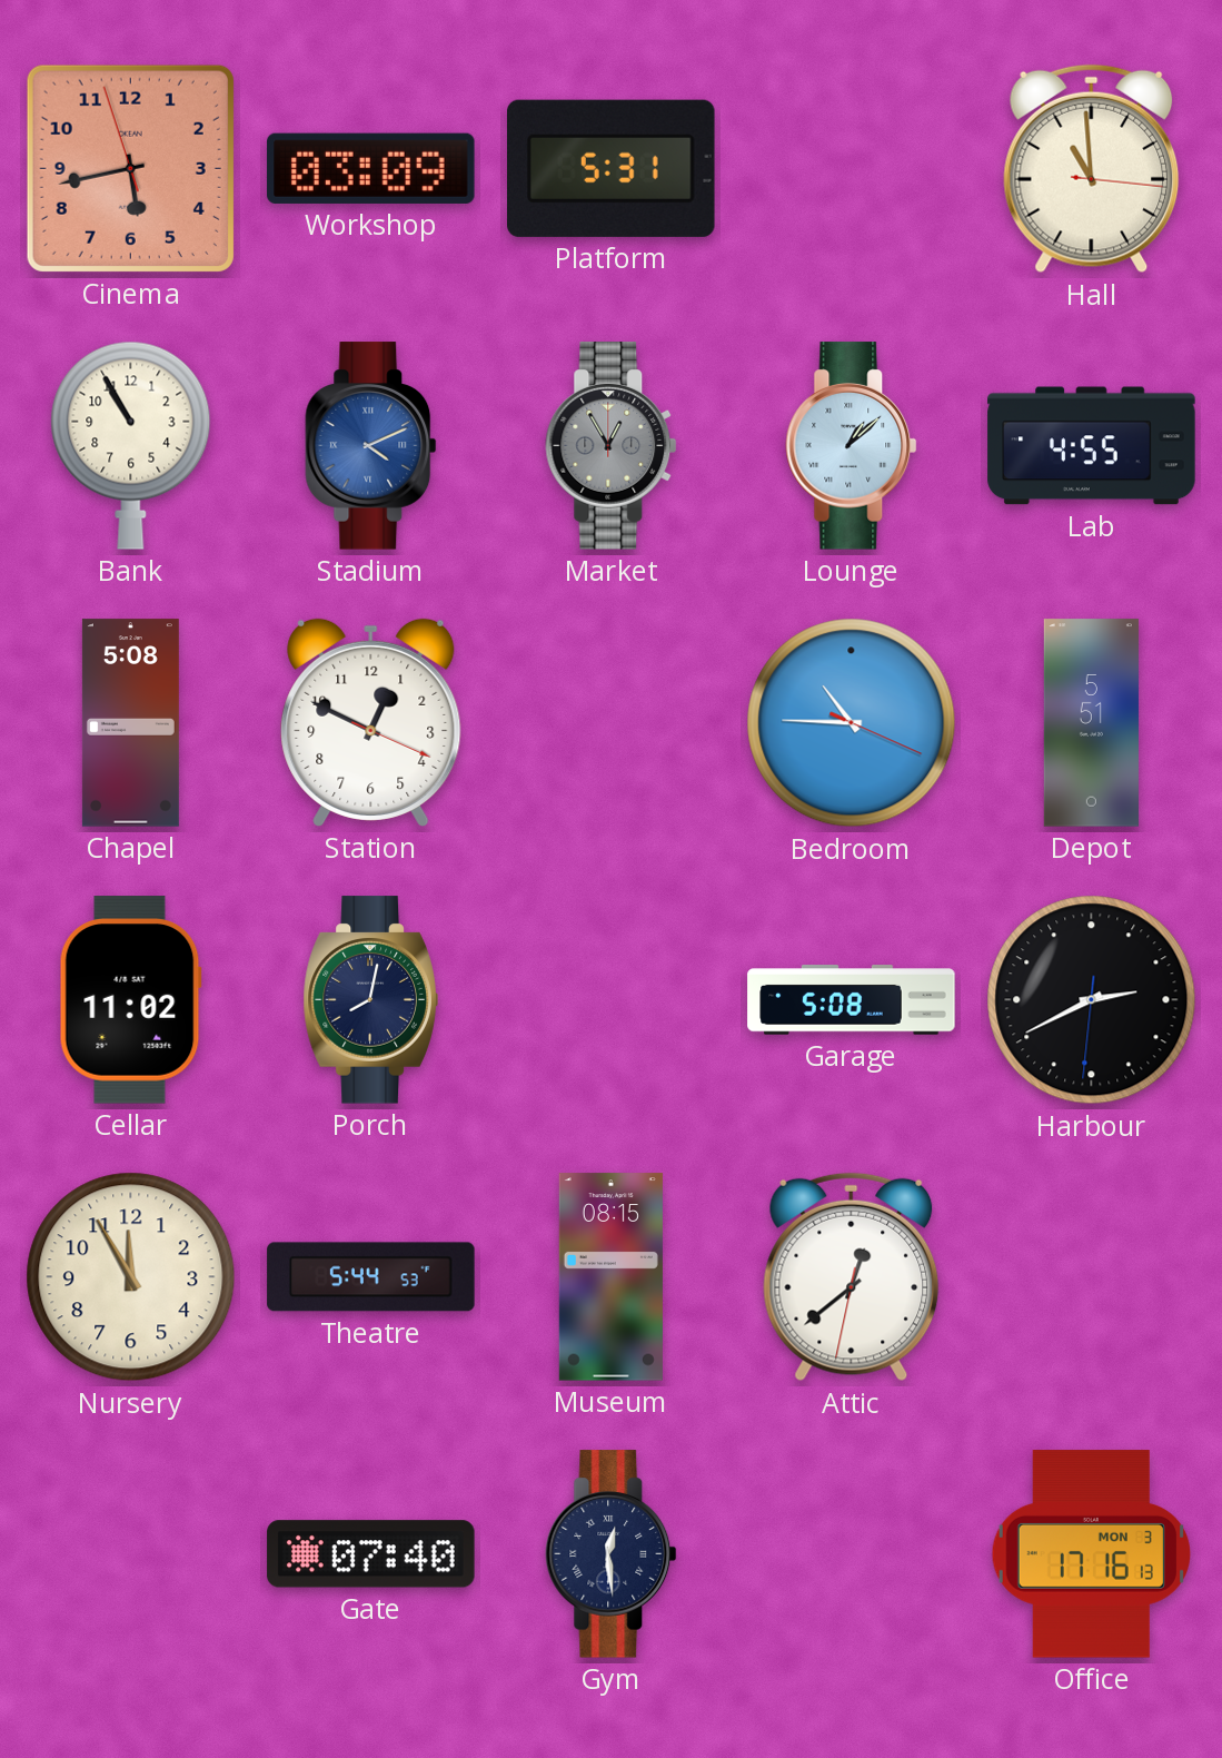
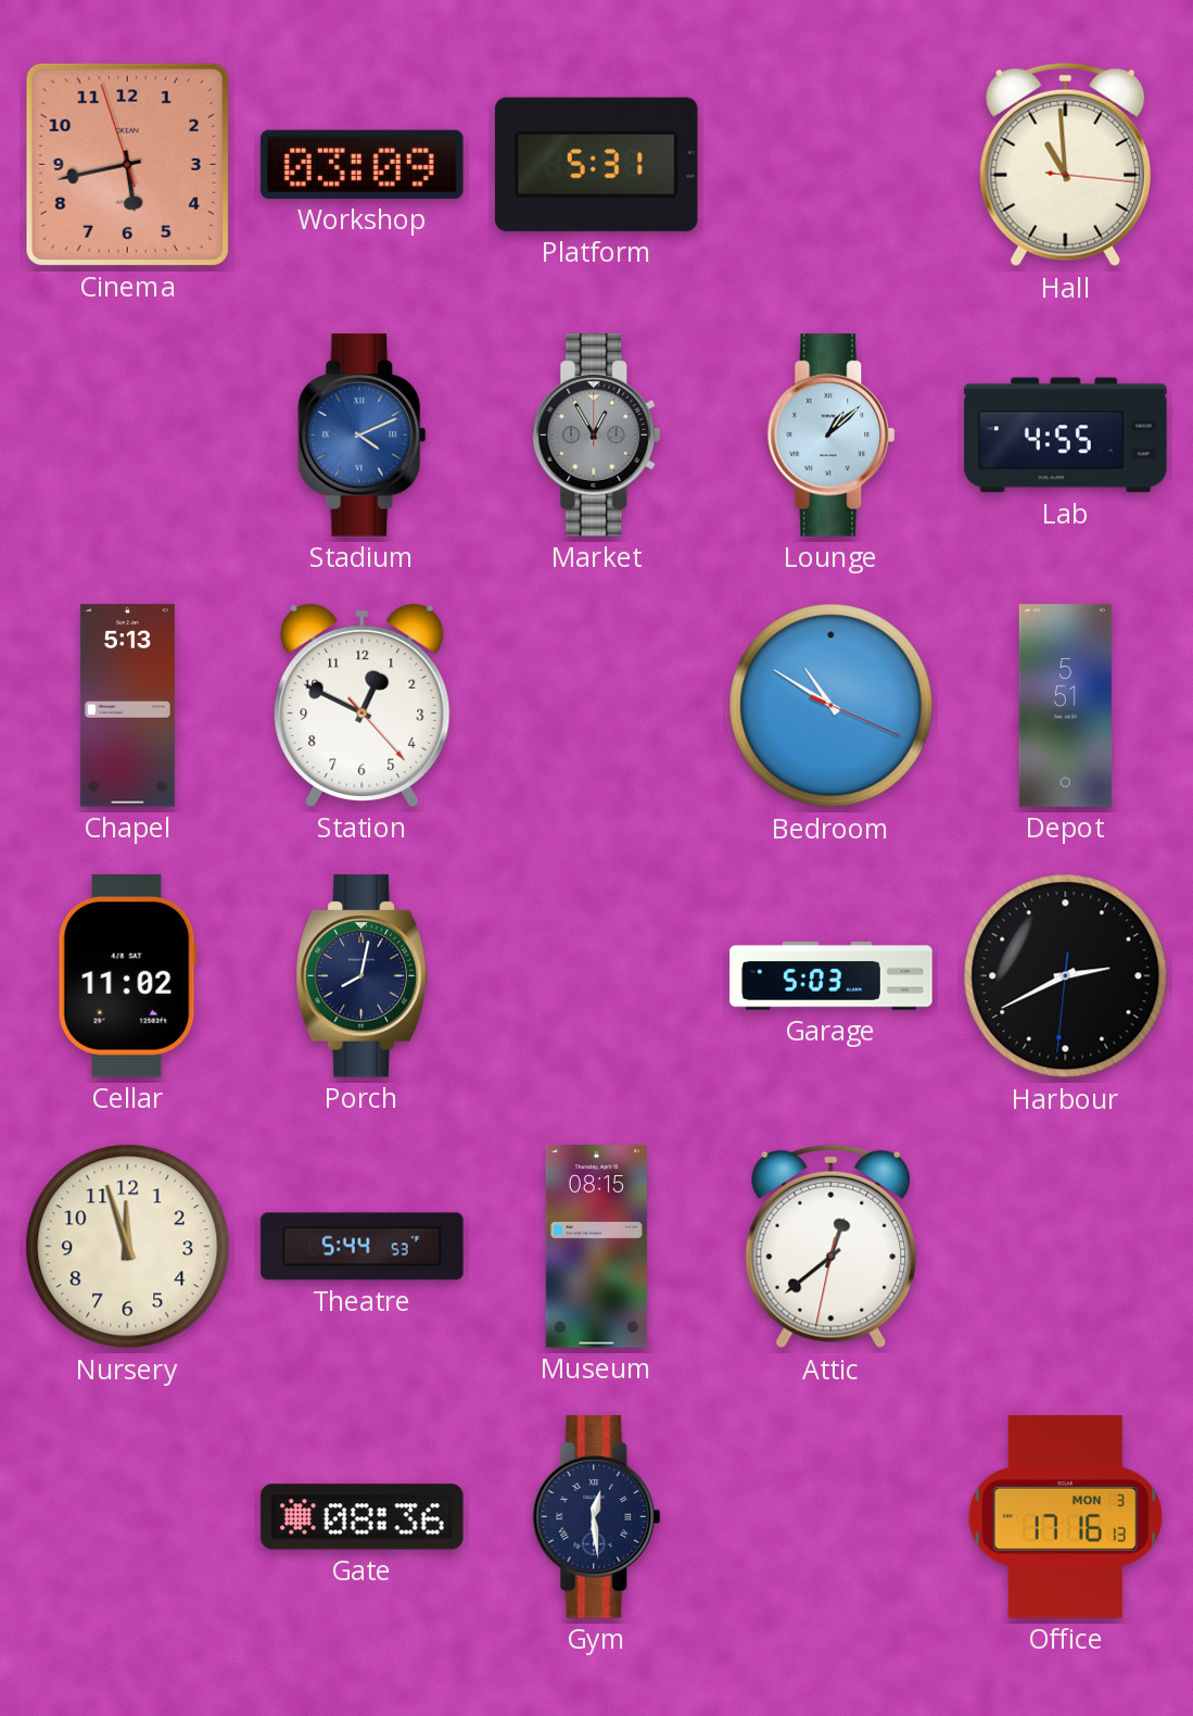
Bank: 10:55 -> none
Chapel: 5:08 -> 5:13
Station: 12:49:19 -> 12:49:23
Bedroom: 10:45 -> 10:50
Garage: 5:08 -> 5:03
Nursery: 11:55 -> 11:57
Gate: 07:40 -> 08:36
